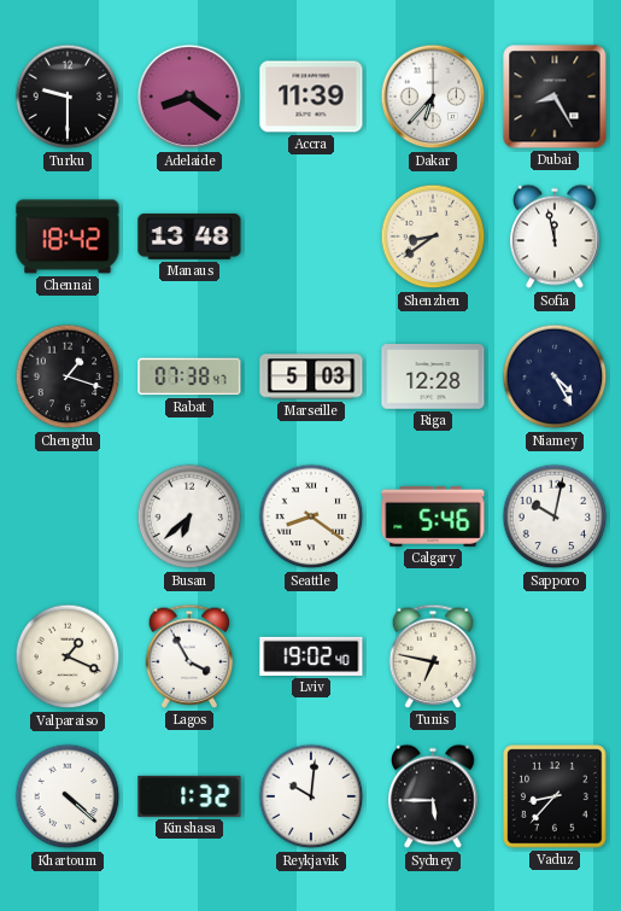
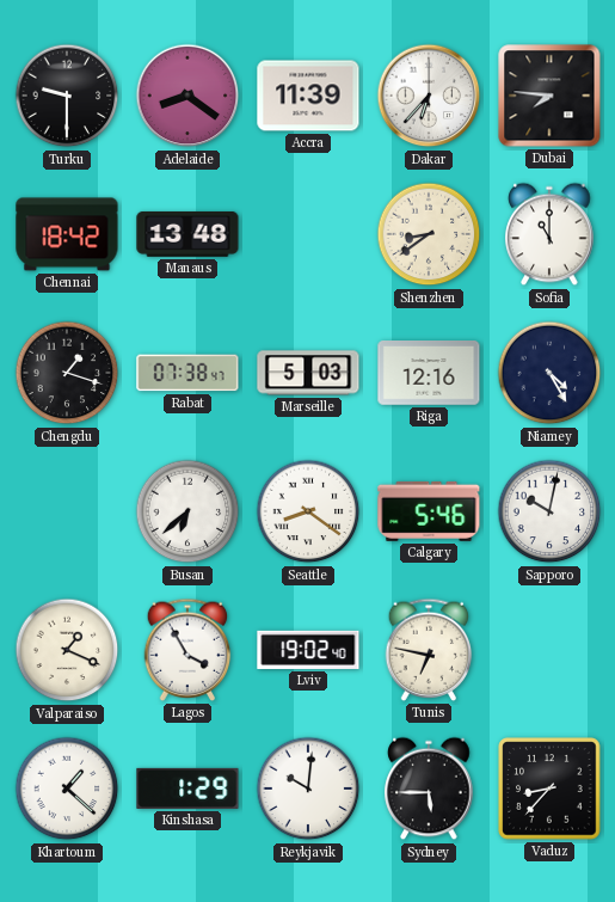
Dubai: 8:25 -> 7:46
Sofia: 11:58 -> 11:00
Riga: 12:28 -> 12:16
Khartoum: 4:22 -> 1:22
Kinshasa: 1:32 -> 1:29
